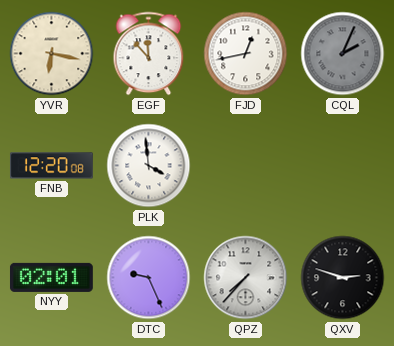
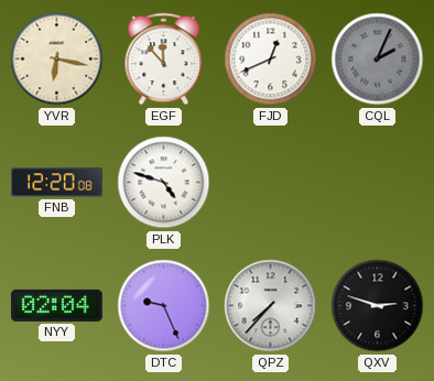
FJD: 12:43 -> 12:41
PLK: 3:59 -> 4:48
NYY: 02:01 -> 02:04
